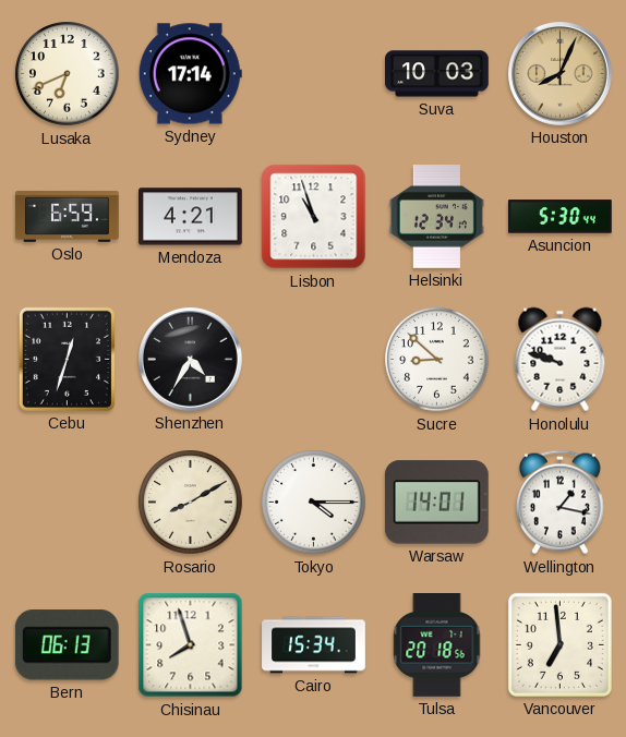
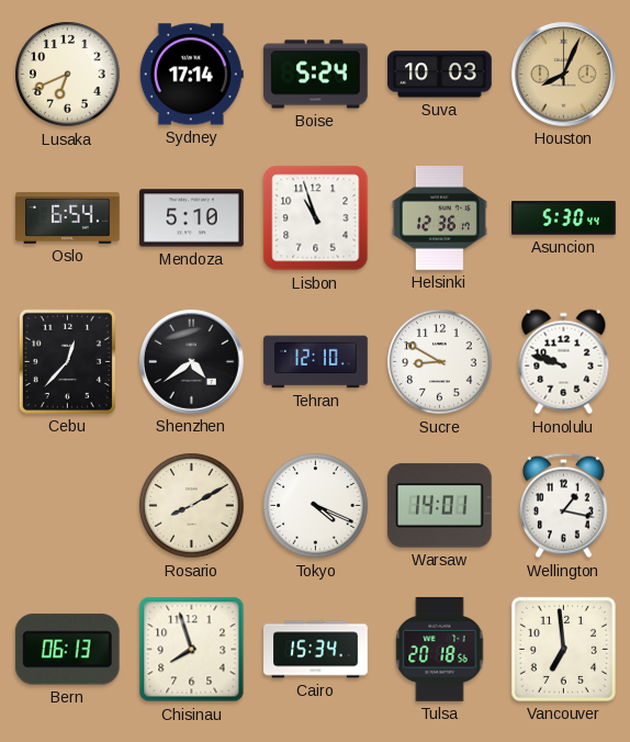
Boise: none -> 5:24
Oslo: 6:59 -> 6:54
Mendoza: 4:21 -> 5:10
Helsinki: 12:34 -> 12:36
Cebu: 12:33 -> 12:37
Shenzhen: 4:35 -> 4:39
Tehran: none -> 12:10
Sucre: 8:52 -> 8:50
Tokyo: 4:15 -> 4:19
